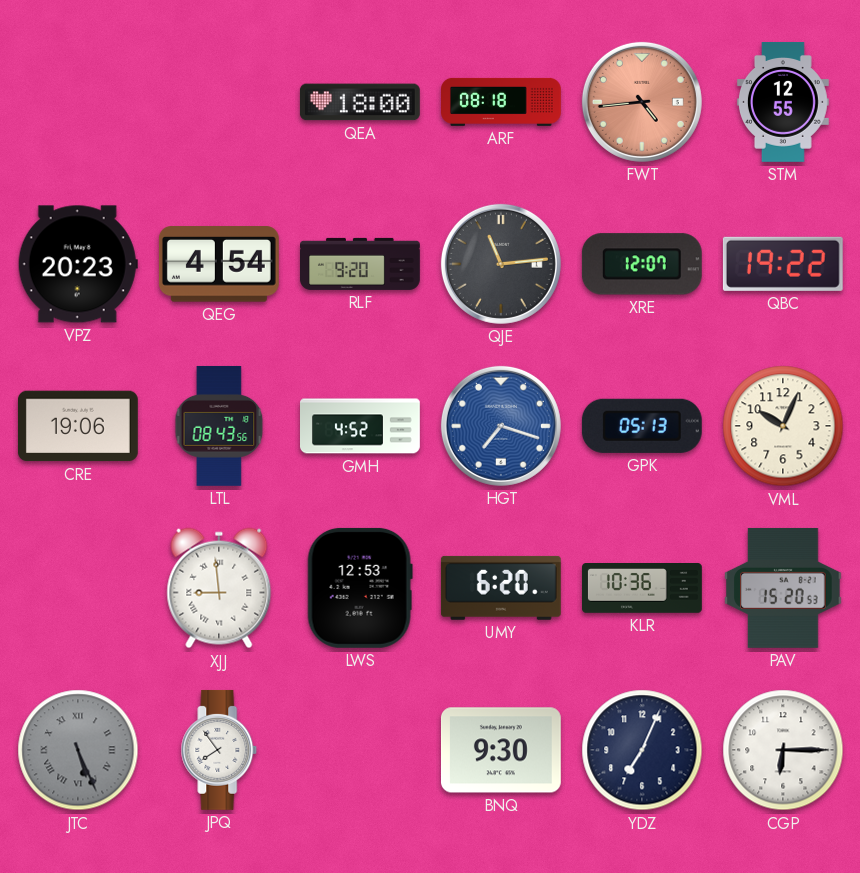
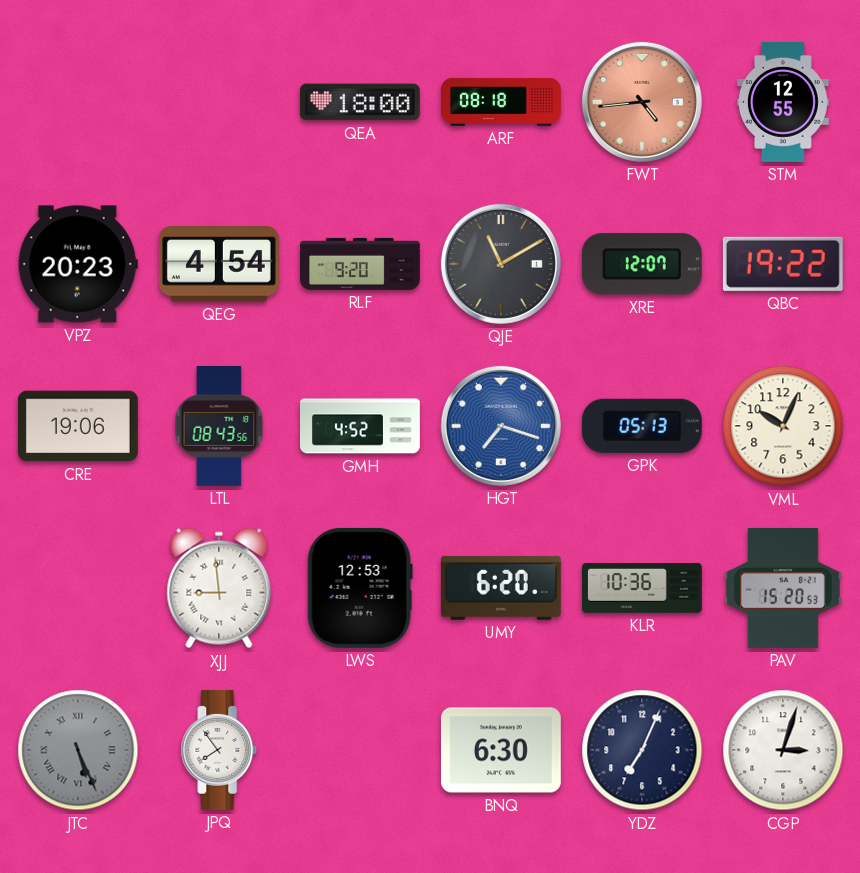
QJE: 11:14 -> 11:10
BNQ: 9:30 -> 6:30
CGP: 6:15 -> 3:03
